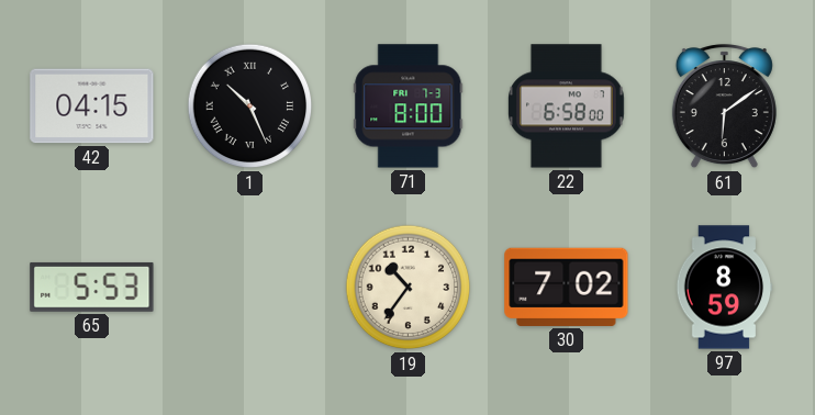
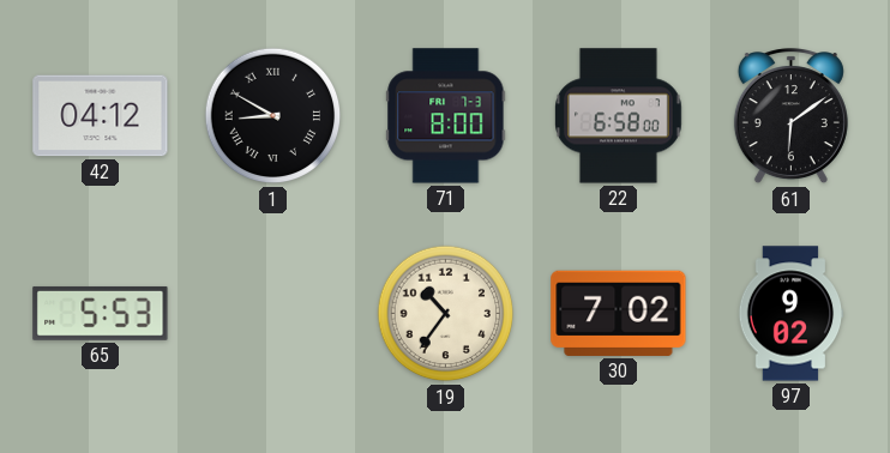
42: 04:15 -> 04:12
1: 10:26 -> 8:50
97: 8:59 -> 9:02
